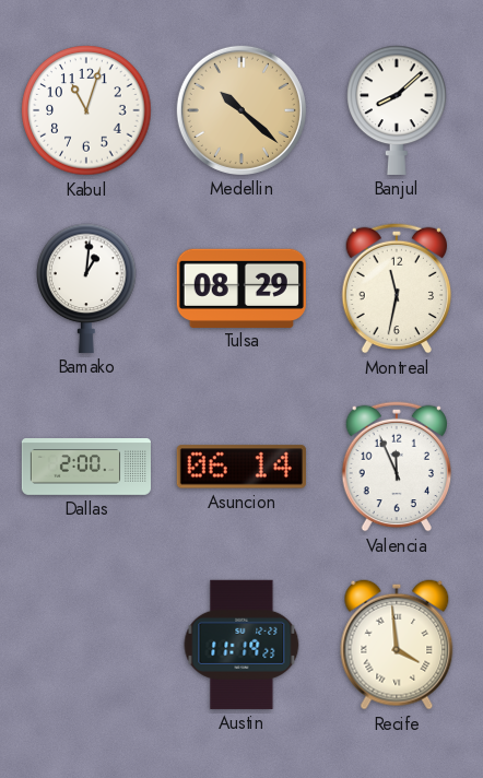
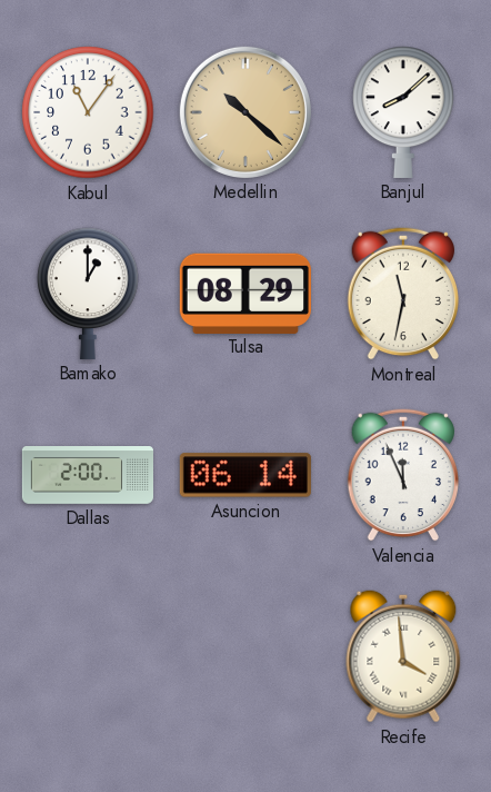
Kabul: 11:03 -> 11:06
Bamako: 1:01 -> 1:00
Austin: 11:19 -> none
